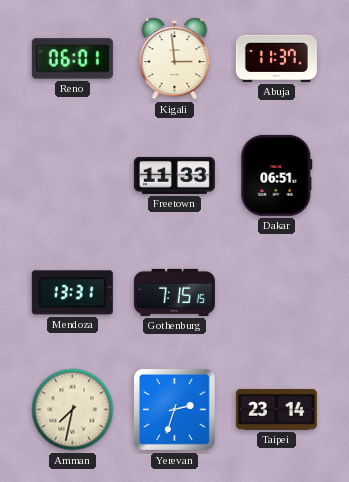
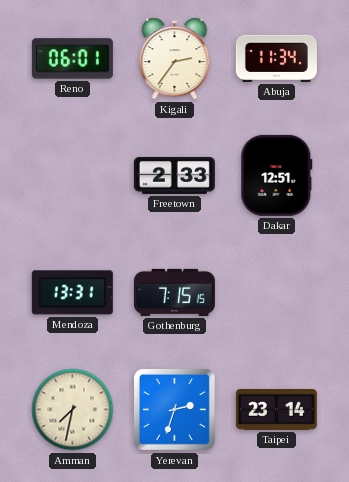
Kigali: 2:59 -> 2:36
Abuja: 11:37 -> 11:34
Freetown: 11:33 -> 2:33
Dakar: 06:51 -> 12:51
